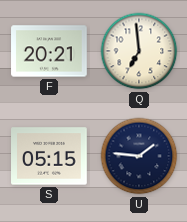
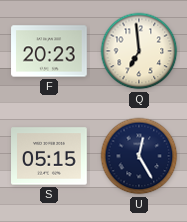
F: 20:21 -> 20:23
U: 1:46 -> 12:25
